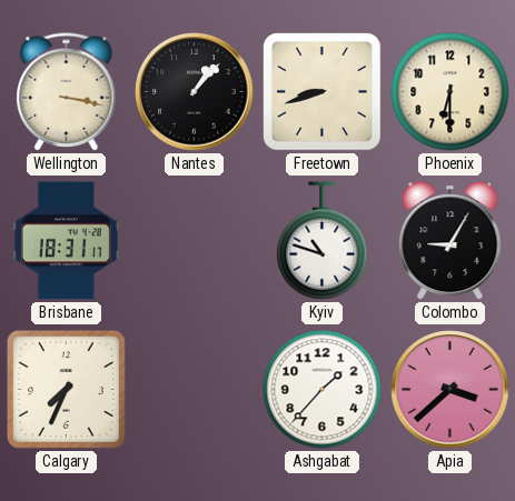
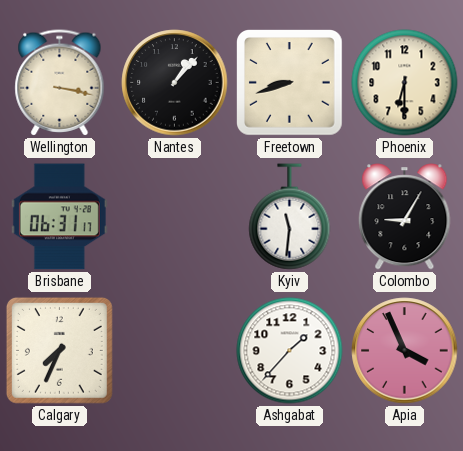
Brisbane: 18:31 -> 06:31
Kyiv: 10:48 -> 11:31
Apia: 3:38 -> 3:56
